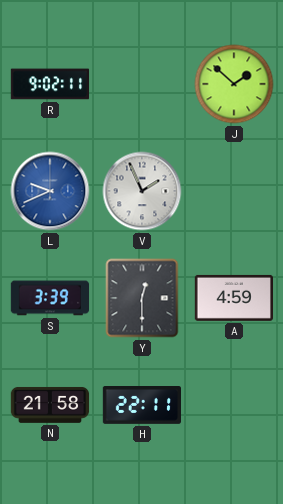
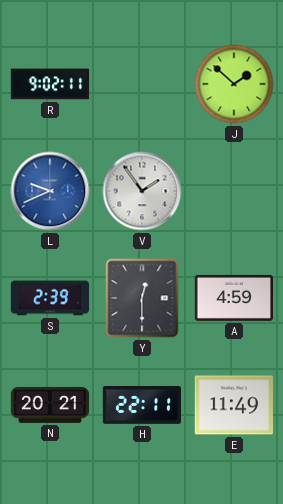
V: 1:56 -> 1:54
S: 3:39 -> 2:39
N: 21:58 -> 20:21
E: none -> 11:49
